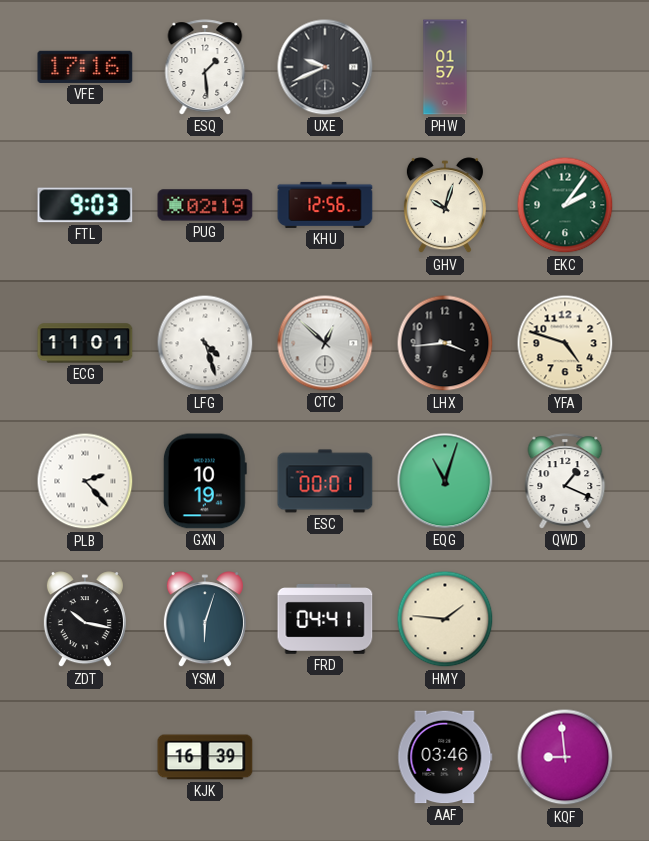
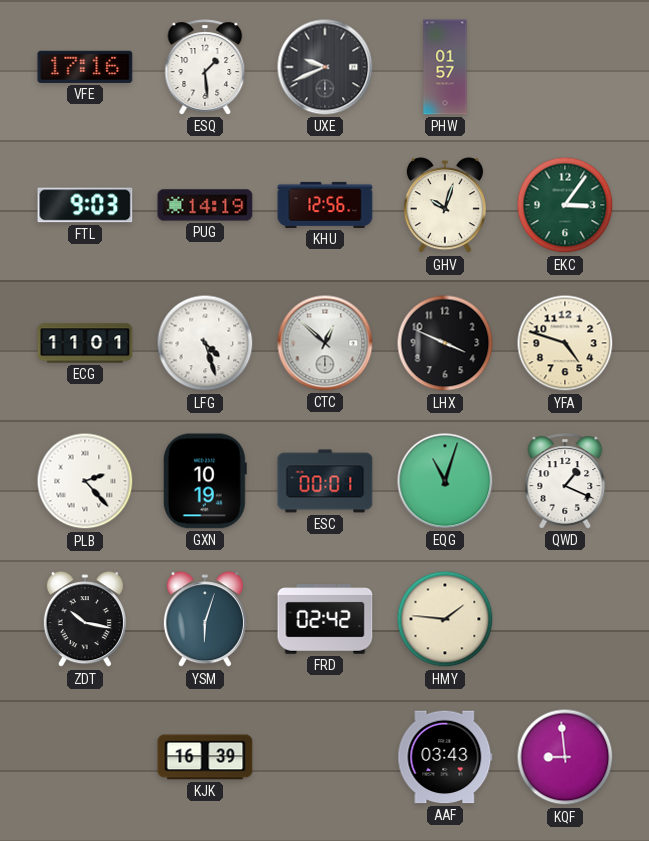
PUG: 02:19 -> 14:19
EKC: 2:06 -> 3:06
LHX: 3:44 -> 3:49
FRD: 04:41 -> 02:42
AAF: 03:46 -> 03:43
